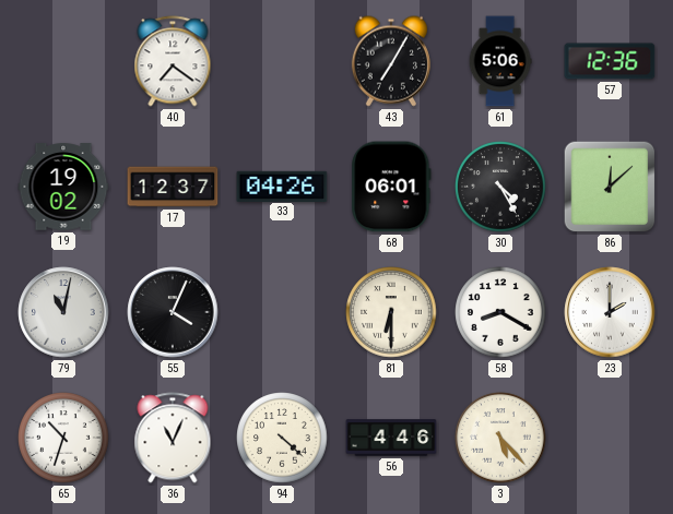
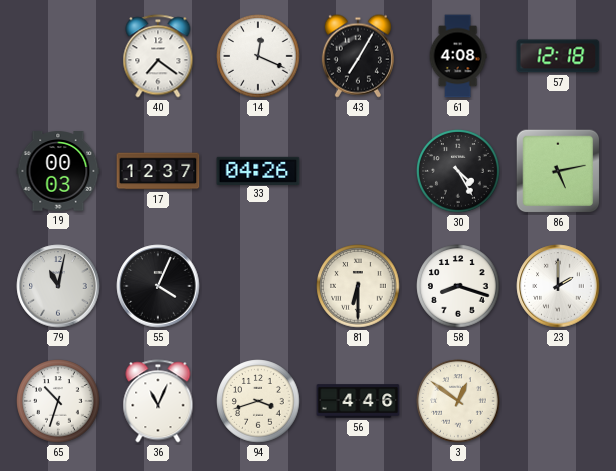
14: none -> 12:19
61: 5:06 -> 4:08
57: 12:36 -> 12:18
19: 19:02 -> 00:03
68: 06:01 -> none
86: 12:08 -> 5:13
58: 8:20 -> 8:18
94: 4:22 -> 3:42
3: 5:23 -> 12:51
